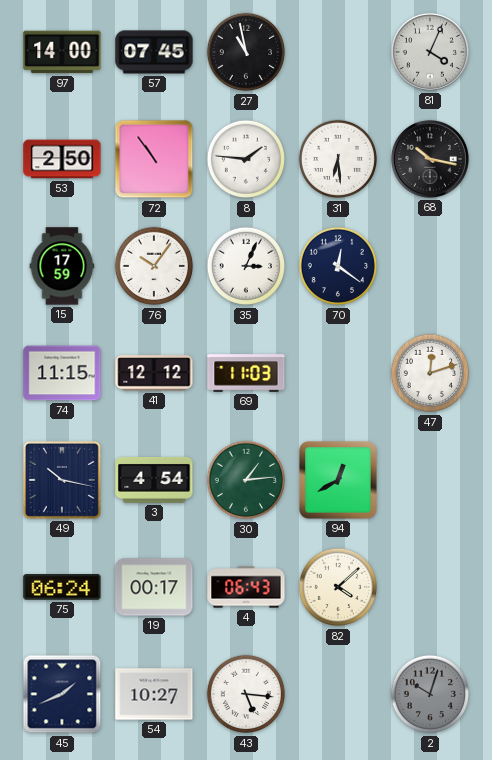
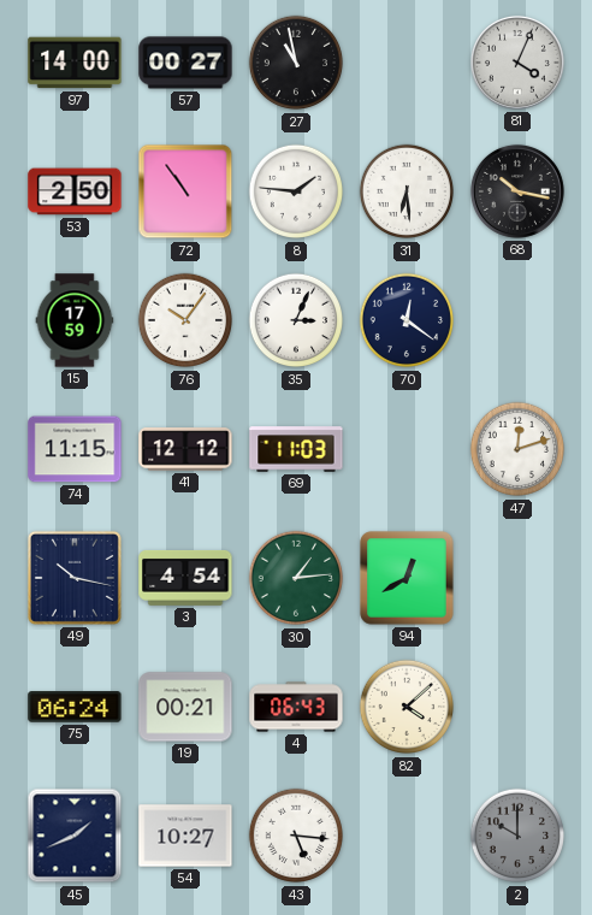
57: 07:45 -> 00:27
19: 00:17 -> 00:21
2: 10:03 -> 10:00
